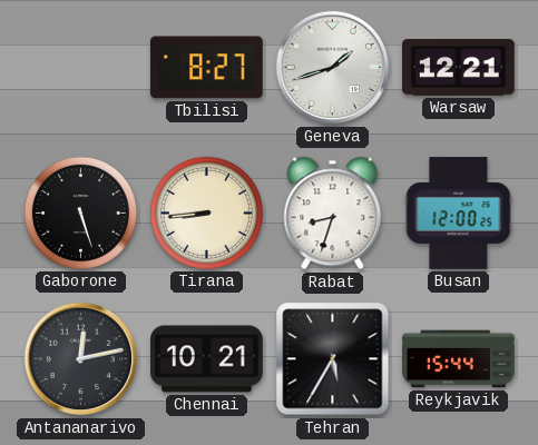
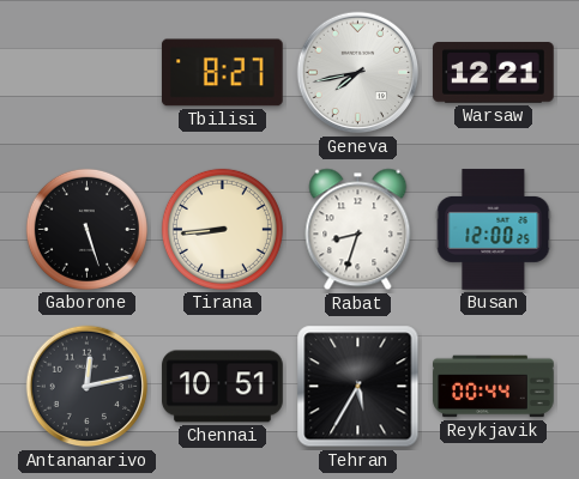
Geneva: 1:42 -> 7:43
Chennai: 10:21 -> 10:51
Reykjavik: 15:44 -> 00:44
